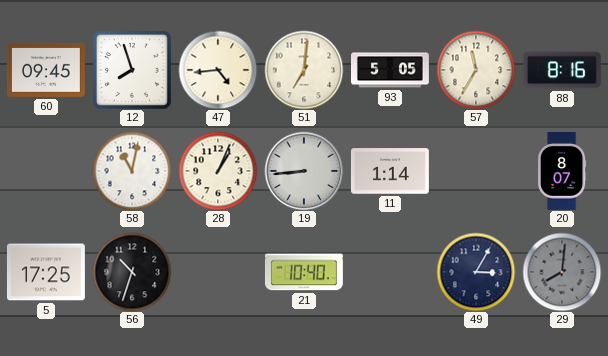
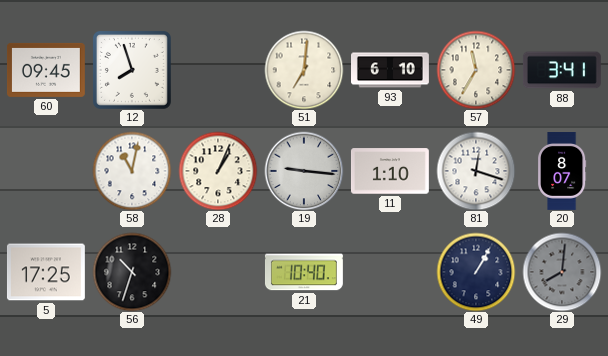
47: 4:44 -> none
93: 5:05 -> 6:10
88: 8:16 -> 3:41
19: 8:44 -> 9:16
11: 1:14 -> 1:10
81: none -> 12:18
49: 3:05 -> 1:05
